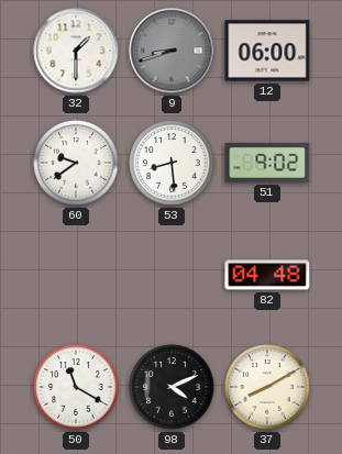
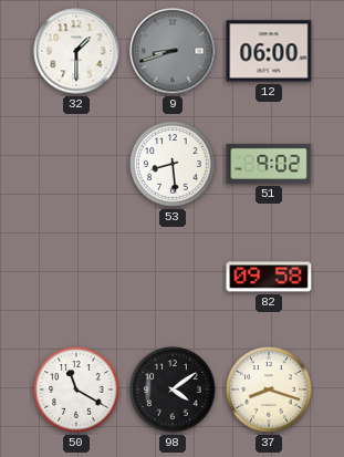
60: 9:39 -> none
82: 04:48 -> 09:58
98: 4:11 -> 4:09
37: 8:10 -> 8:18
